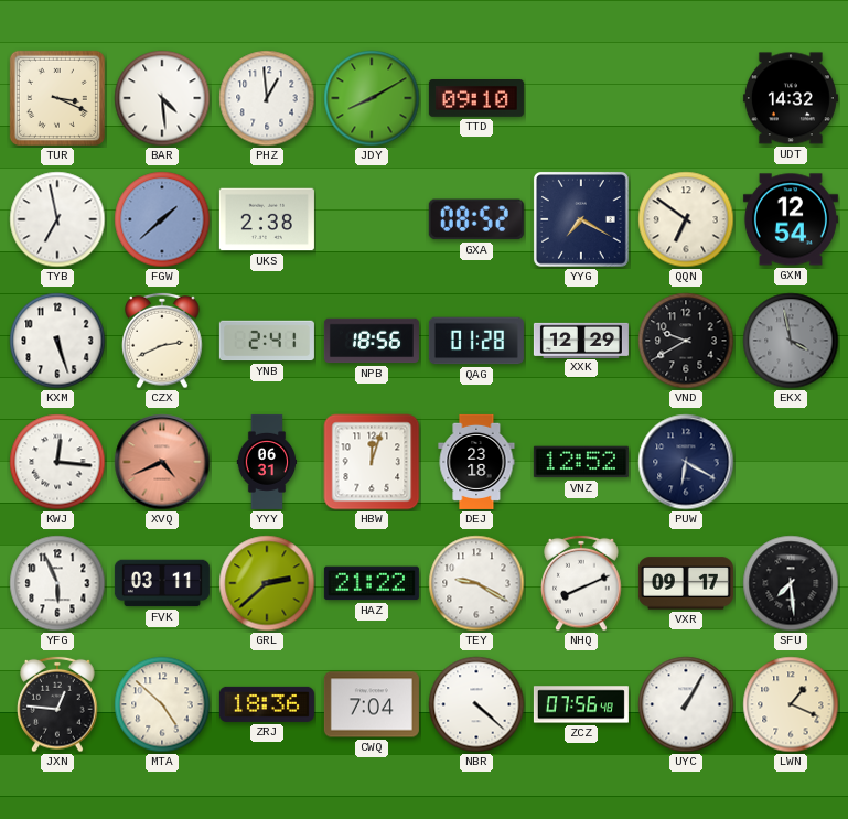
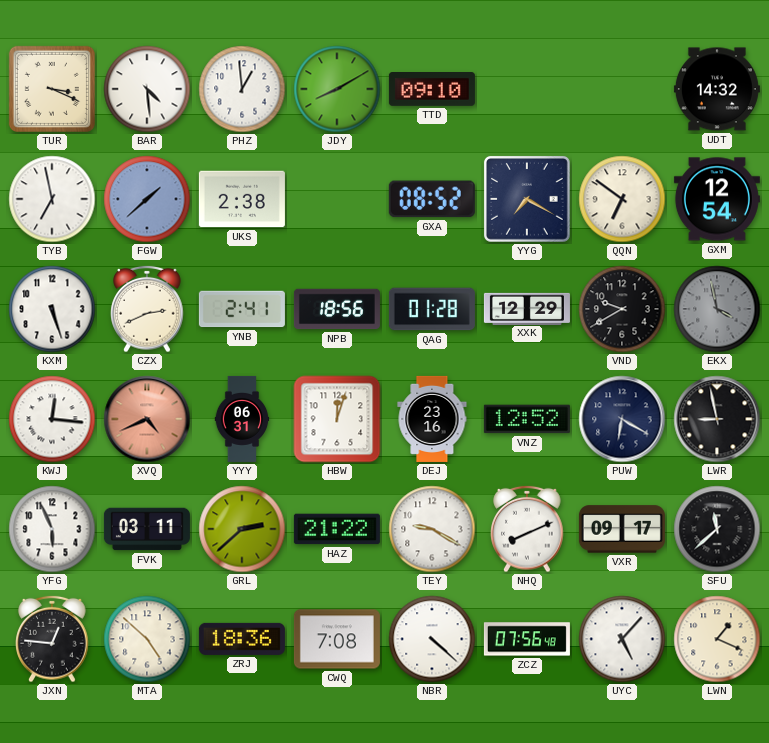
DEJ: 23:18 -> 23:16
LWR: none -> 8:58
SFU: 7:29 -> 11:38
CWQ: 7:04 -> 7:08
UYC: 1:05 -> 5:07
